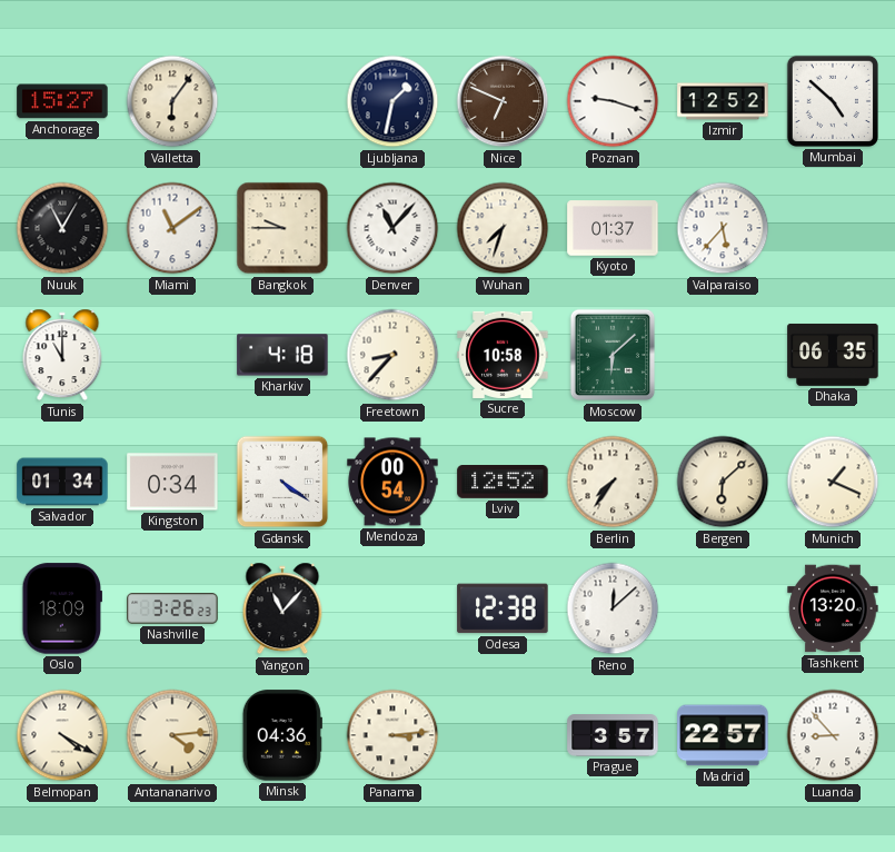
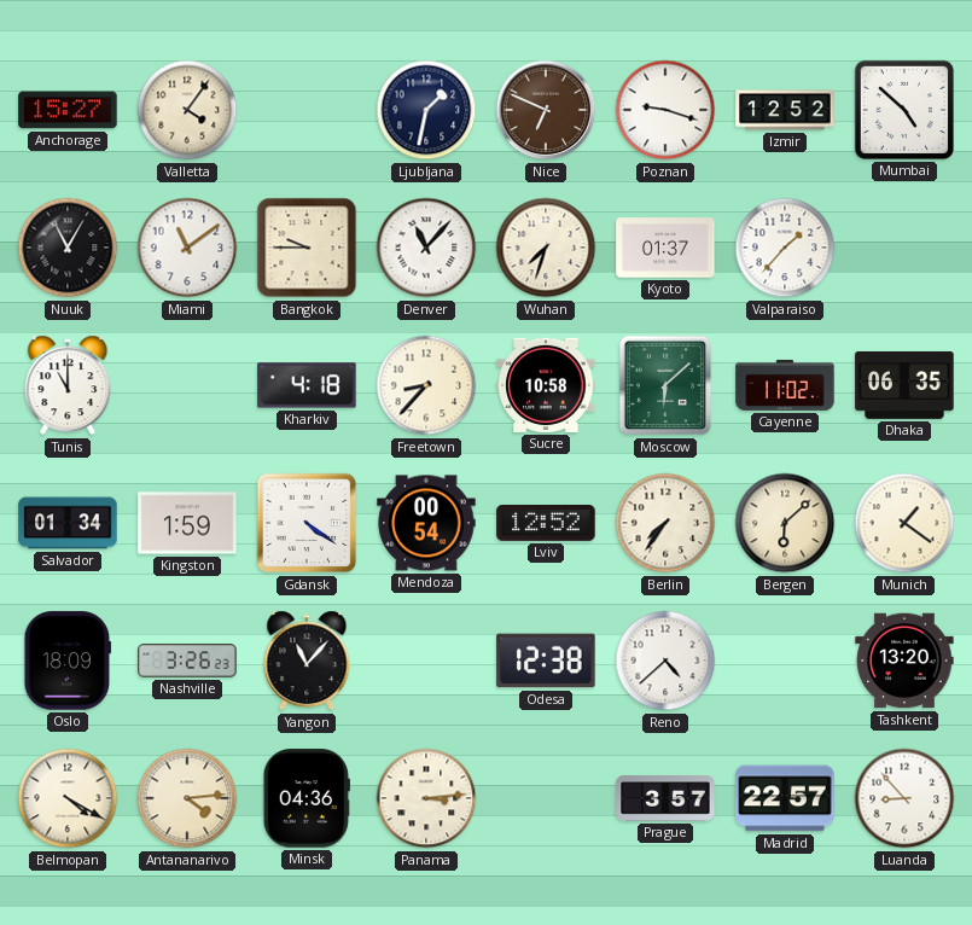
Valletta: 6:06 -> 4:06
Valparaiso: 5:37 -> 1:37
Cayenne: none -> 11:02
Kingston: 0:34 -> 1:59
Munich: 1:19 -> 1:21
Reno: 12:08 -> 4:38
